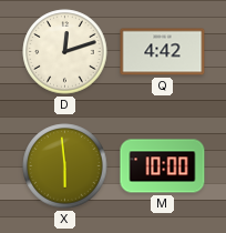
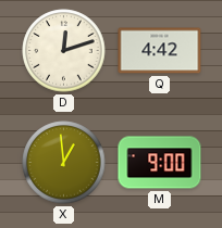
X: 5:59 -> 12:59
M: 10:00 -> 9:00
